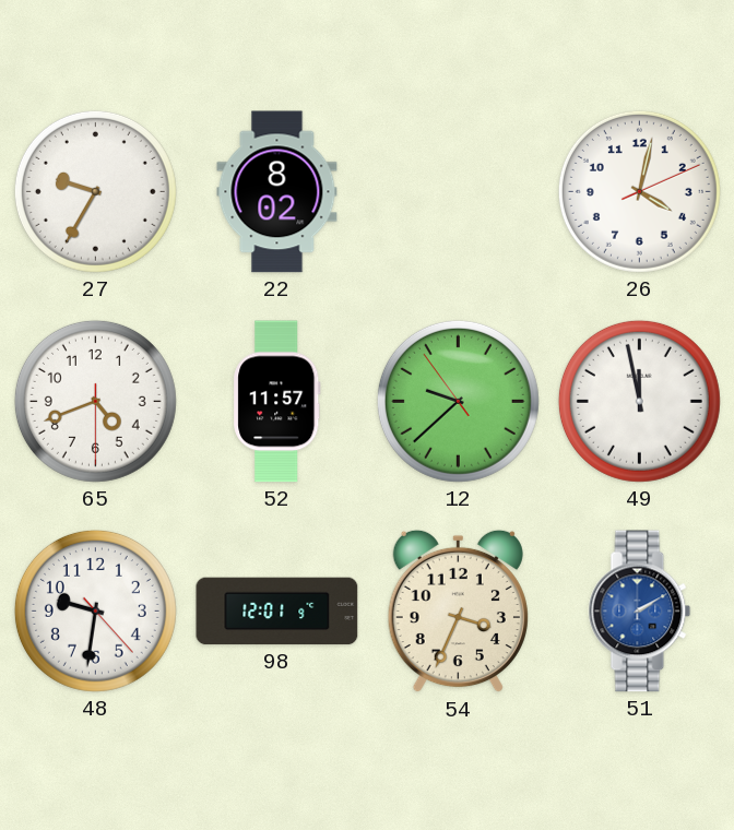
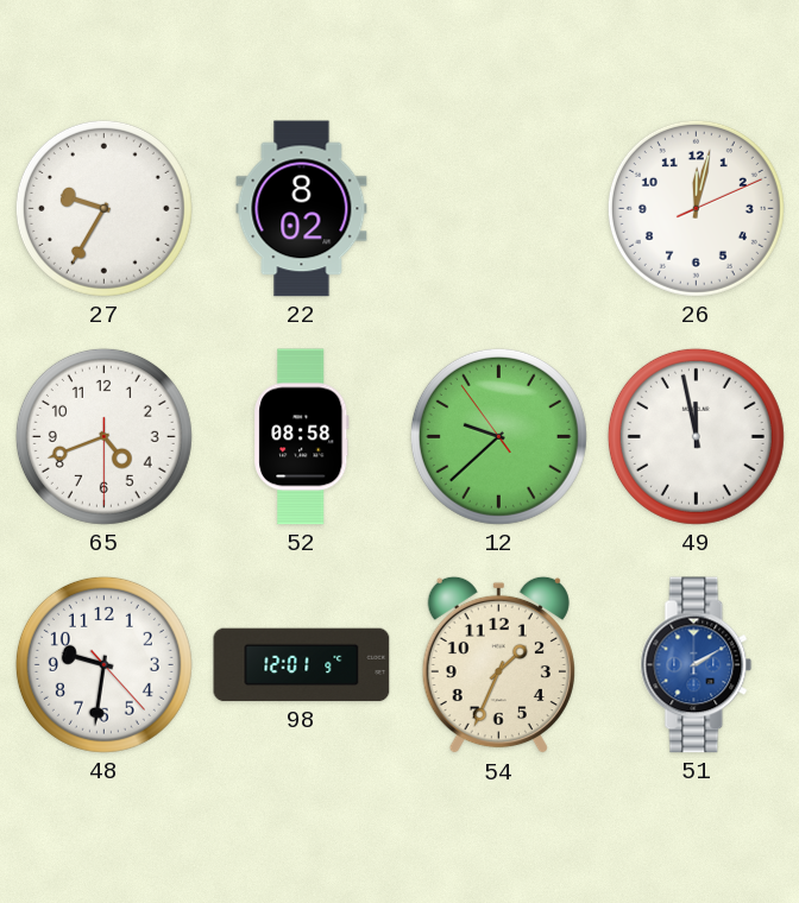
26: 4:02 -> 12:02
52: 11:57 -> 08:58
54: 3:34 -> 1:34
